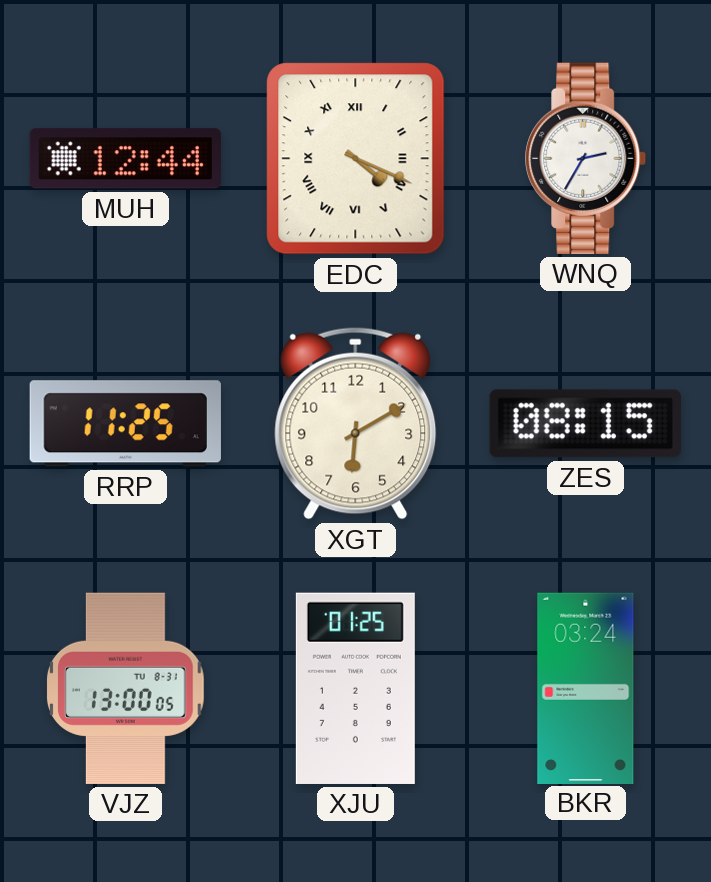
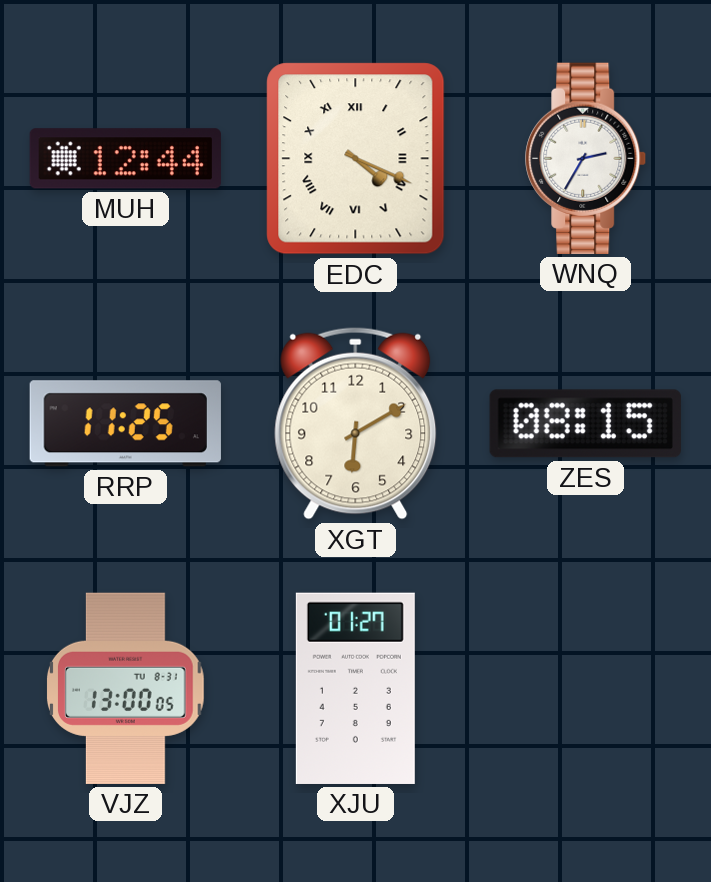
XJU: 01:25 -> 01:27
BKR: 03:24 -> none
